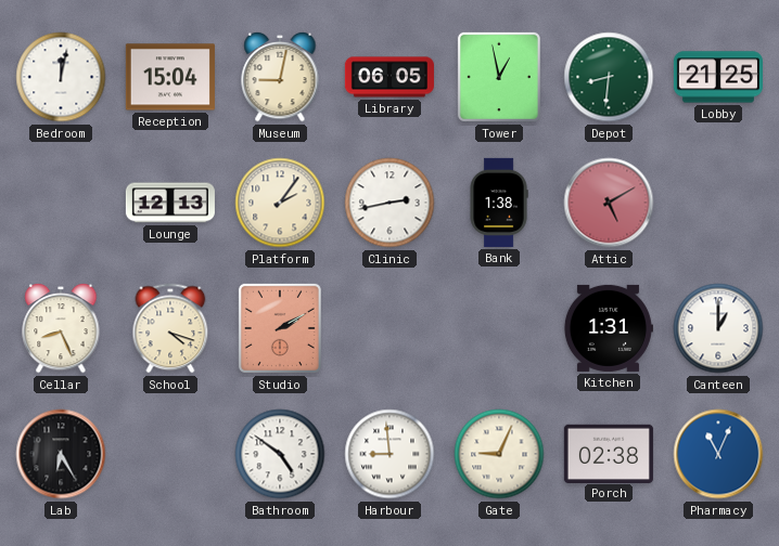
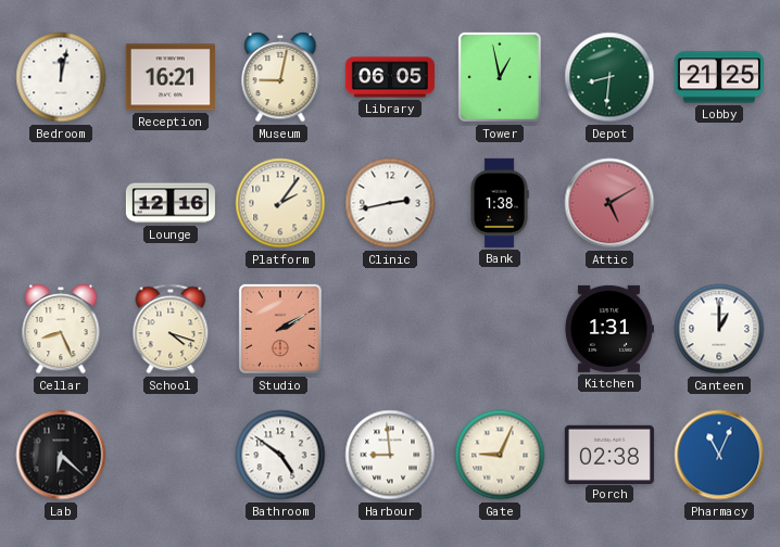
Reception: 15:04 -> 16:21
Lounge: 12:13 -> 12:16
Lab: 6:25 -> 6:22
